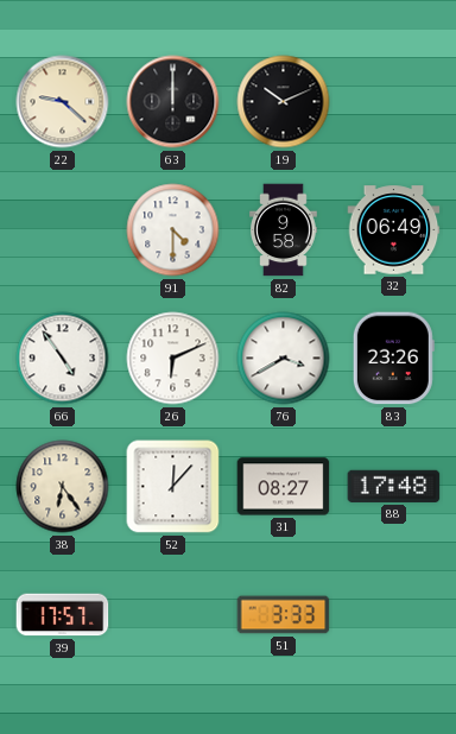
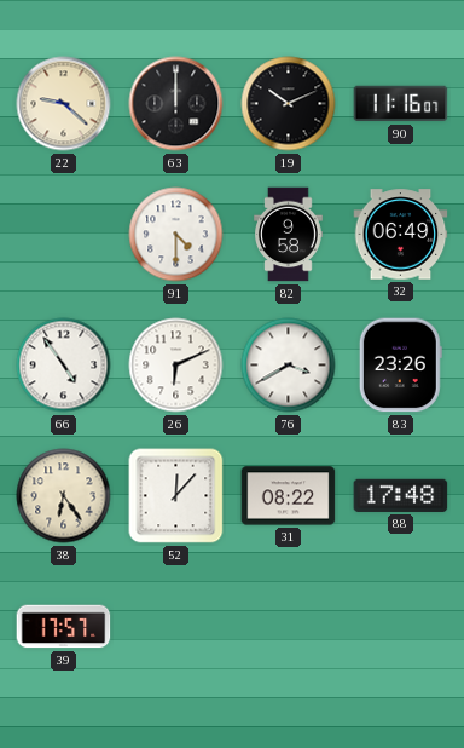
90: none -> 11:16
31: 08:27 -> 08:22
51: 3:33 -> none
